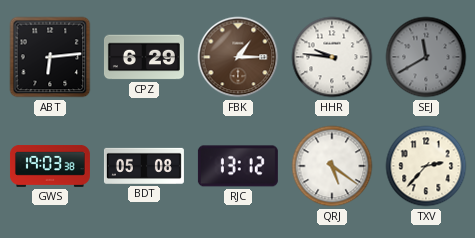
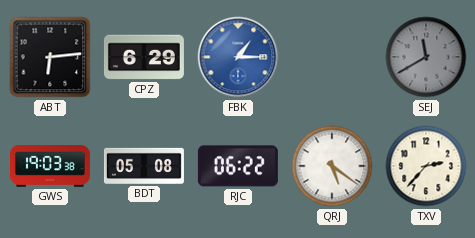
FBK dial: brown -> blue
HHR: 9:46 -> none
RJC: 13:12 -> 06:22
